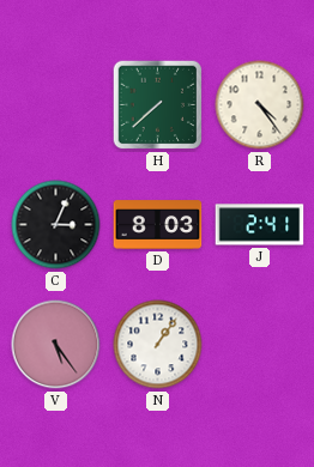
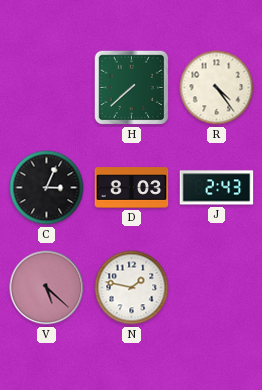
J: 2:41 -> 2:43
V: 5:24 -> 5:22
N: 1:06 -> 1:47
